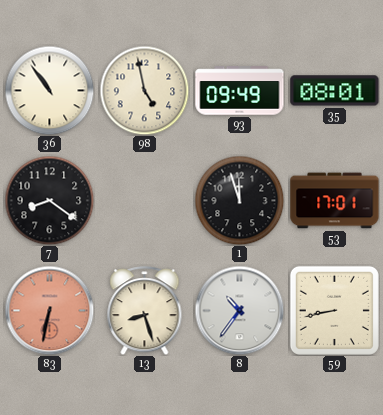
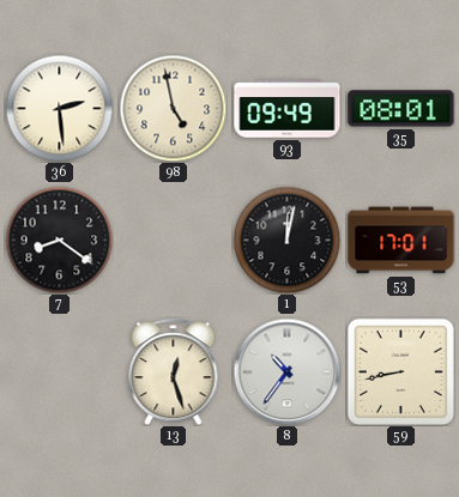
36: 10:54 -> 2:29
1: 11:57 -> 12:02
83: 6:32 -> none
13: 8:27 -> 12:27
